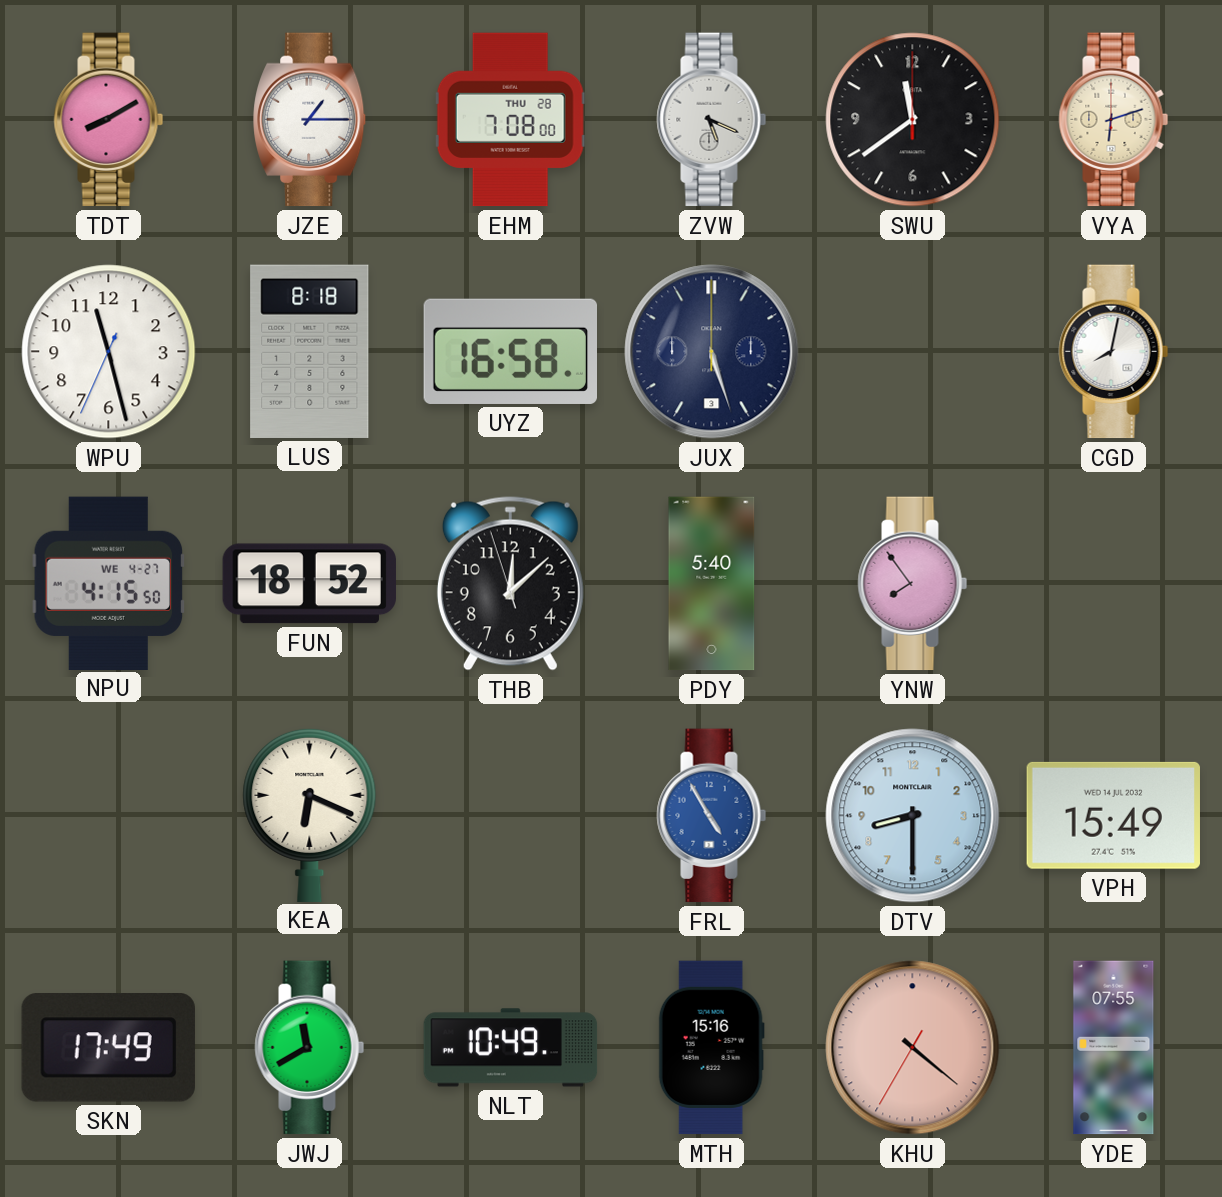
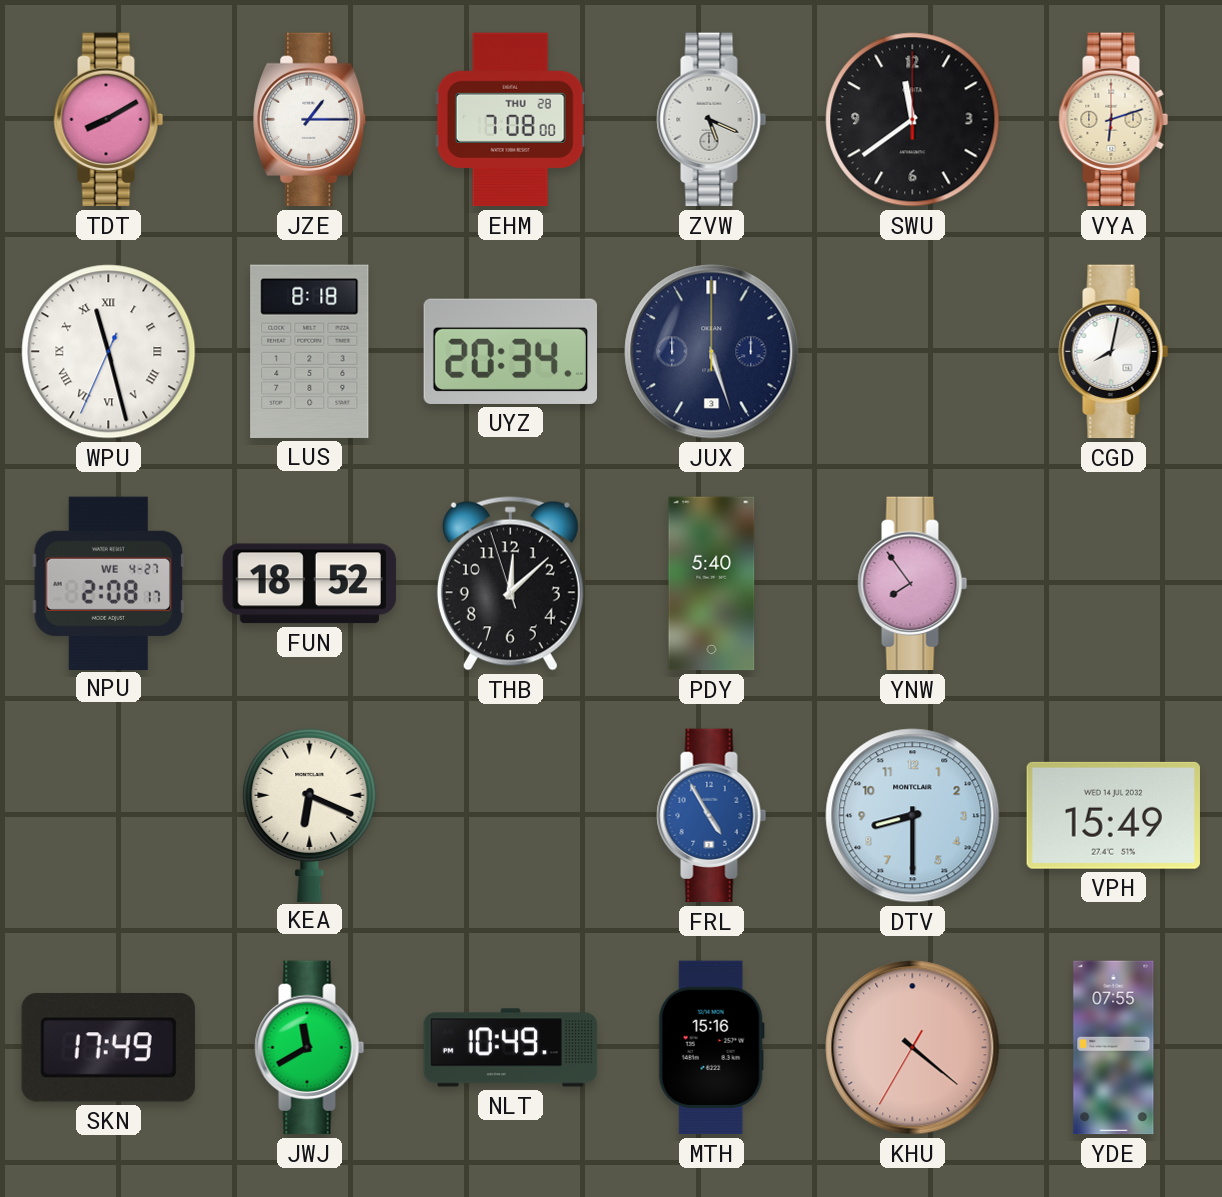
WPU numerals: Arabic -> Roman
UYZ: 16:58 -> 20:34
NPU: 4:15 -> 2:08
